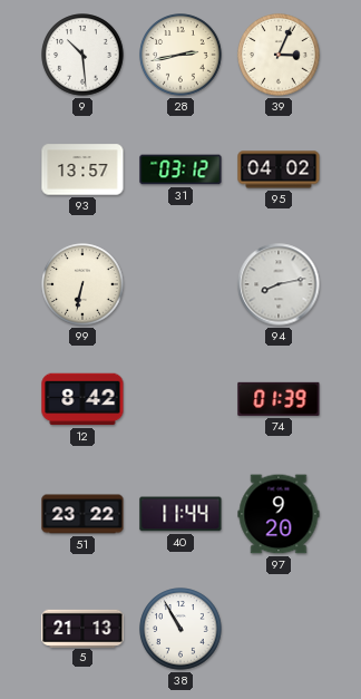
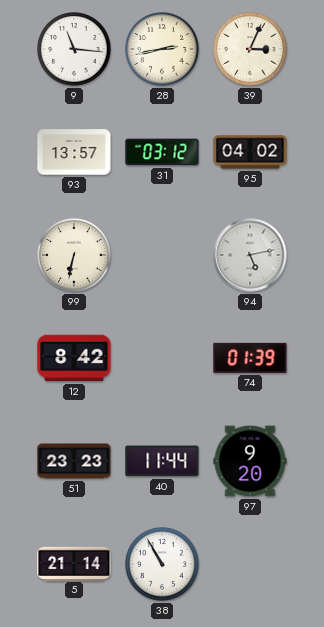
9: 10:29 -> 11:16
94: 8:13 -> 5:13
51: 23:22 -> 23:23
5: 21:13 -> 21:14
